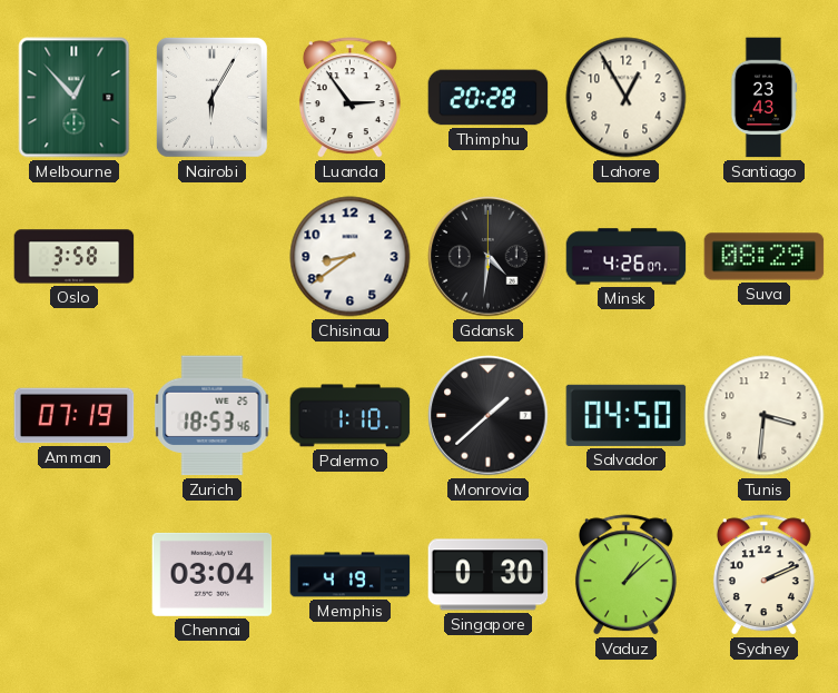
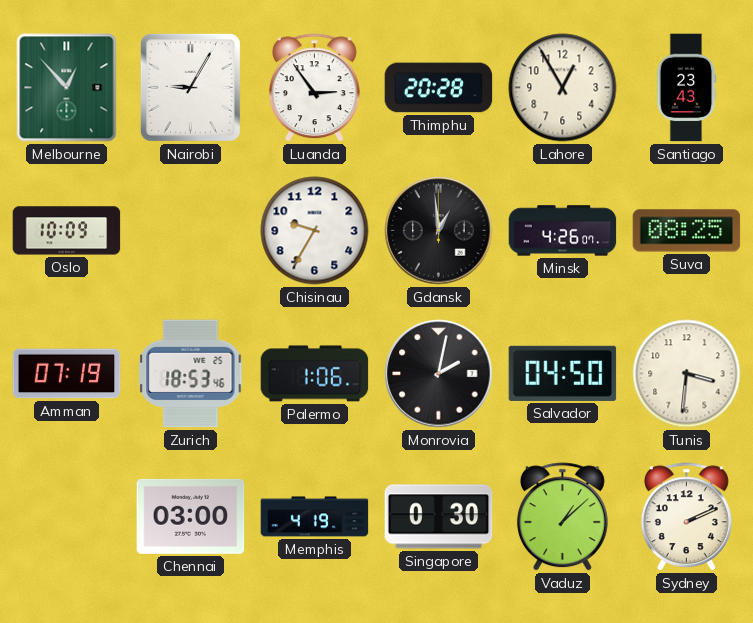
Nairobi: 6:05 -> 9:05
Oslo: 3:58 -> 10:09
Chisinau: 8:39 -> 9:35
Gdansk: 4:31 -> 12:59
Suva: 08:29 -> 08:25
Palermo: 1:10 -> 1:06
Monrovia: 1:38 -> 2:02
Chennai: 03:04 -> 03:00
